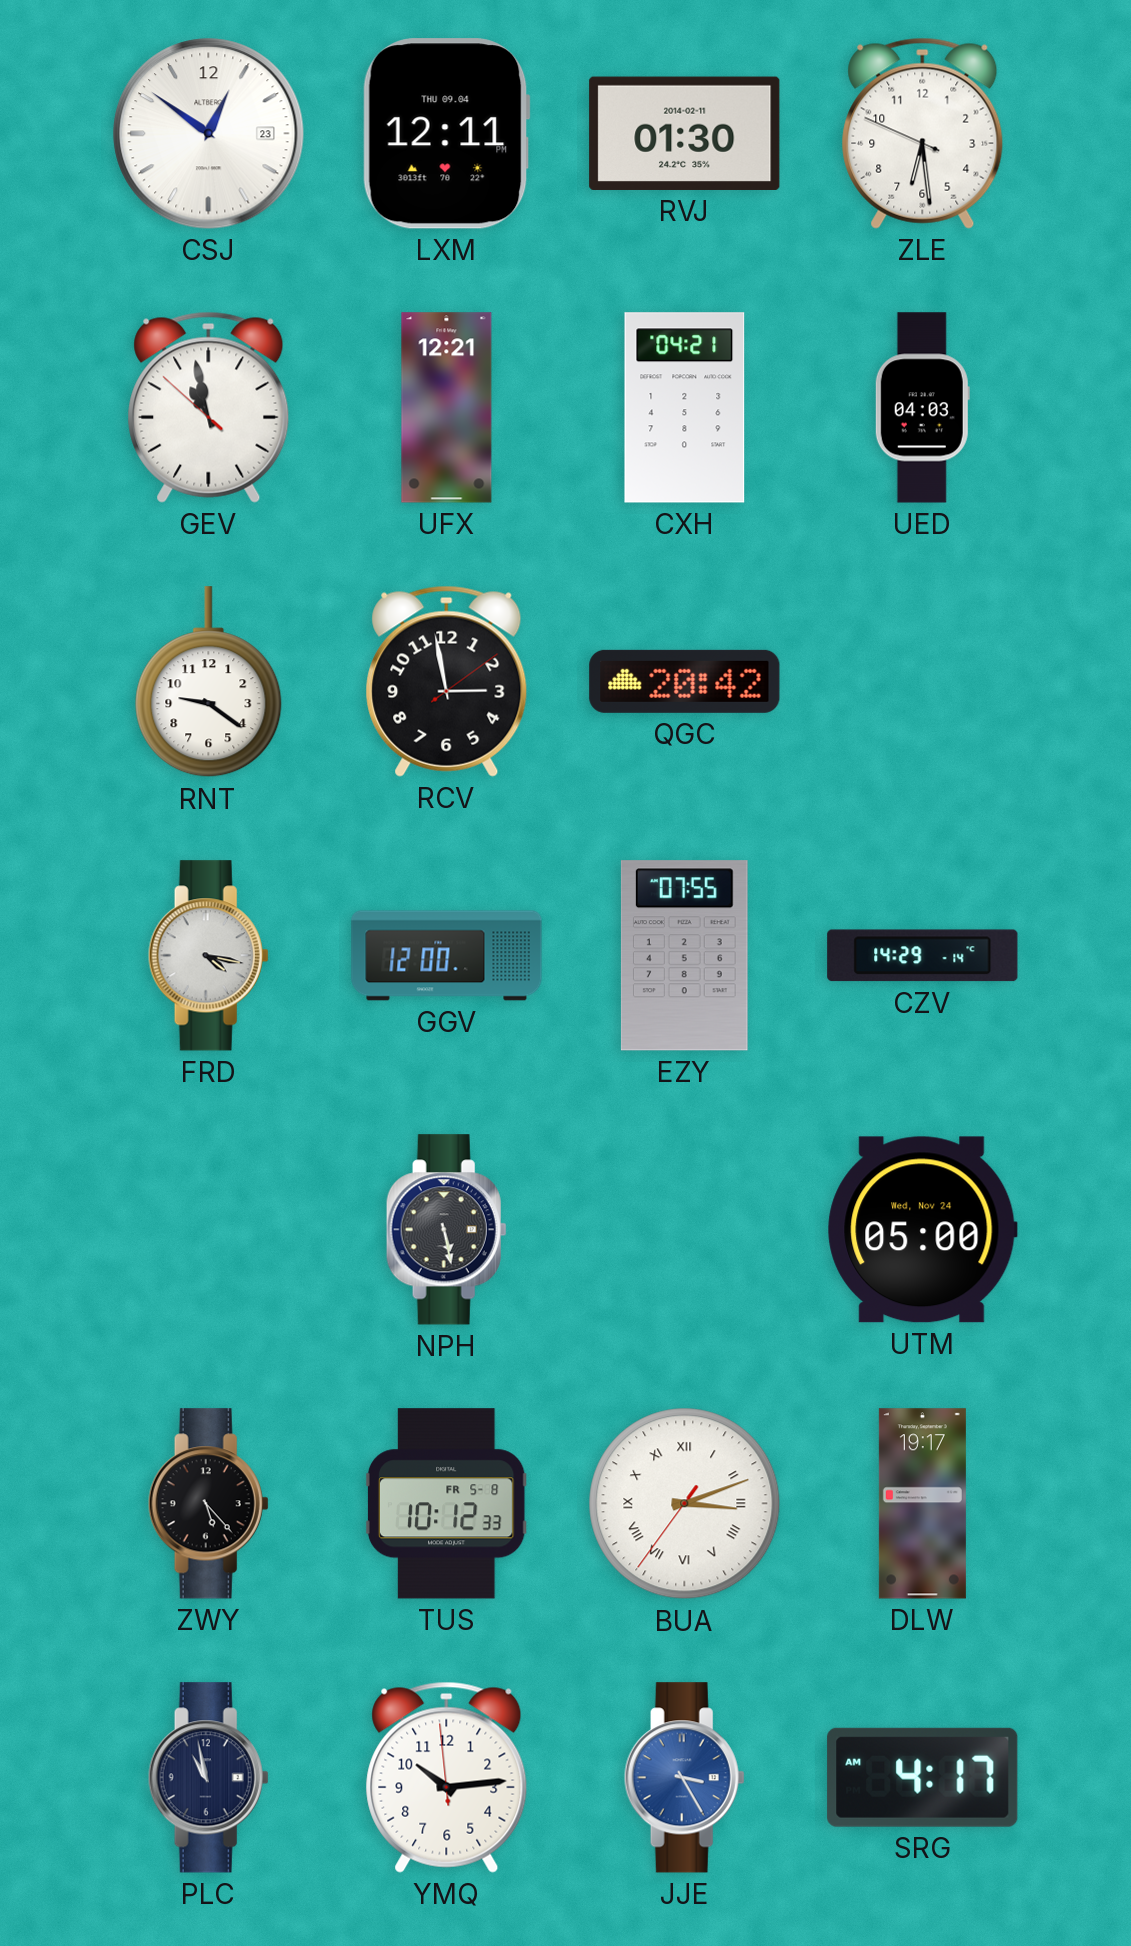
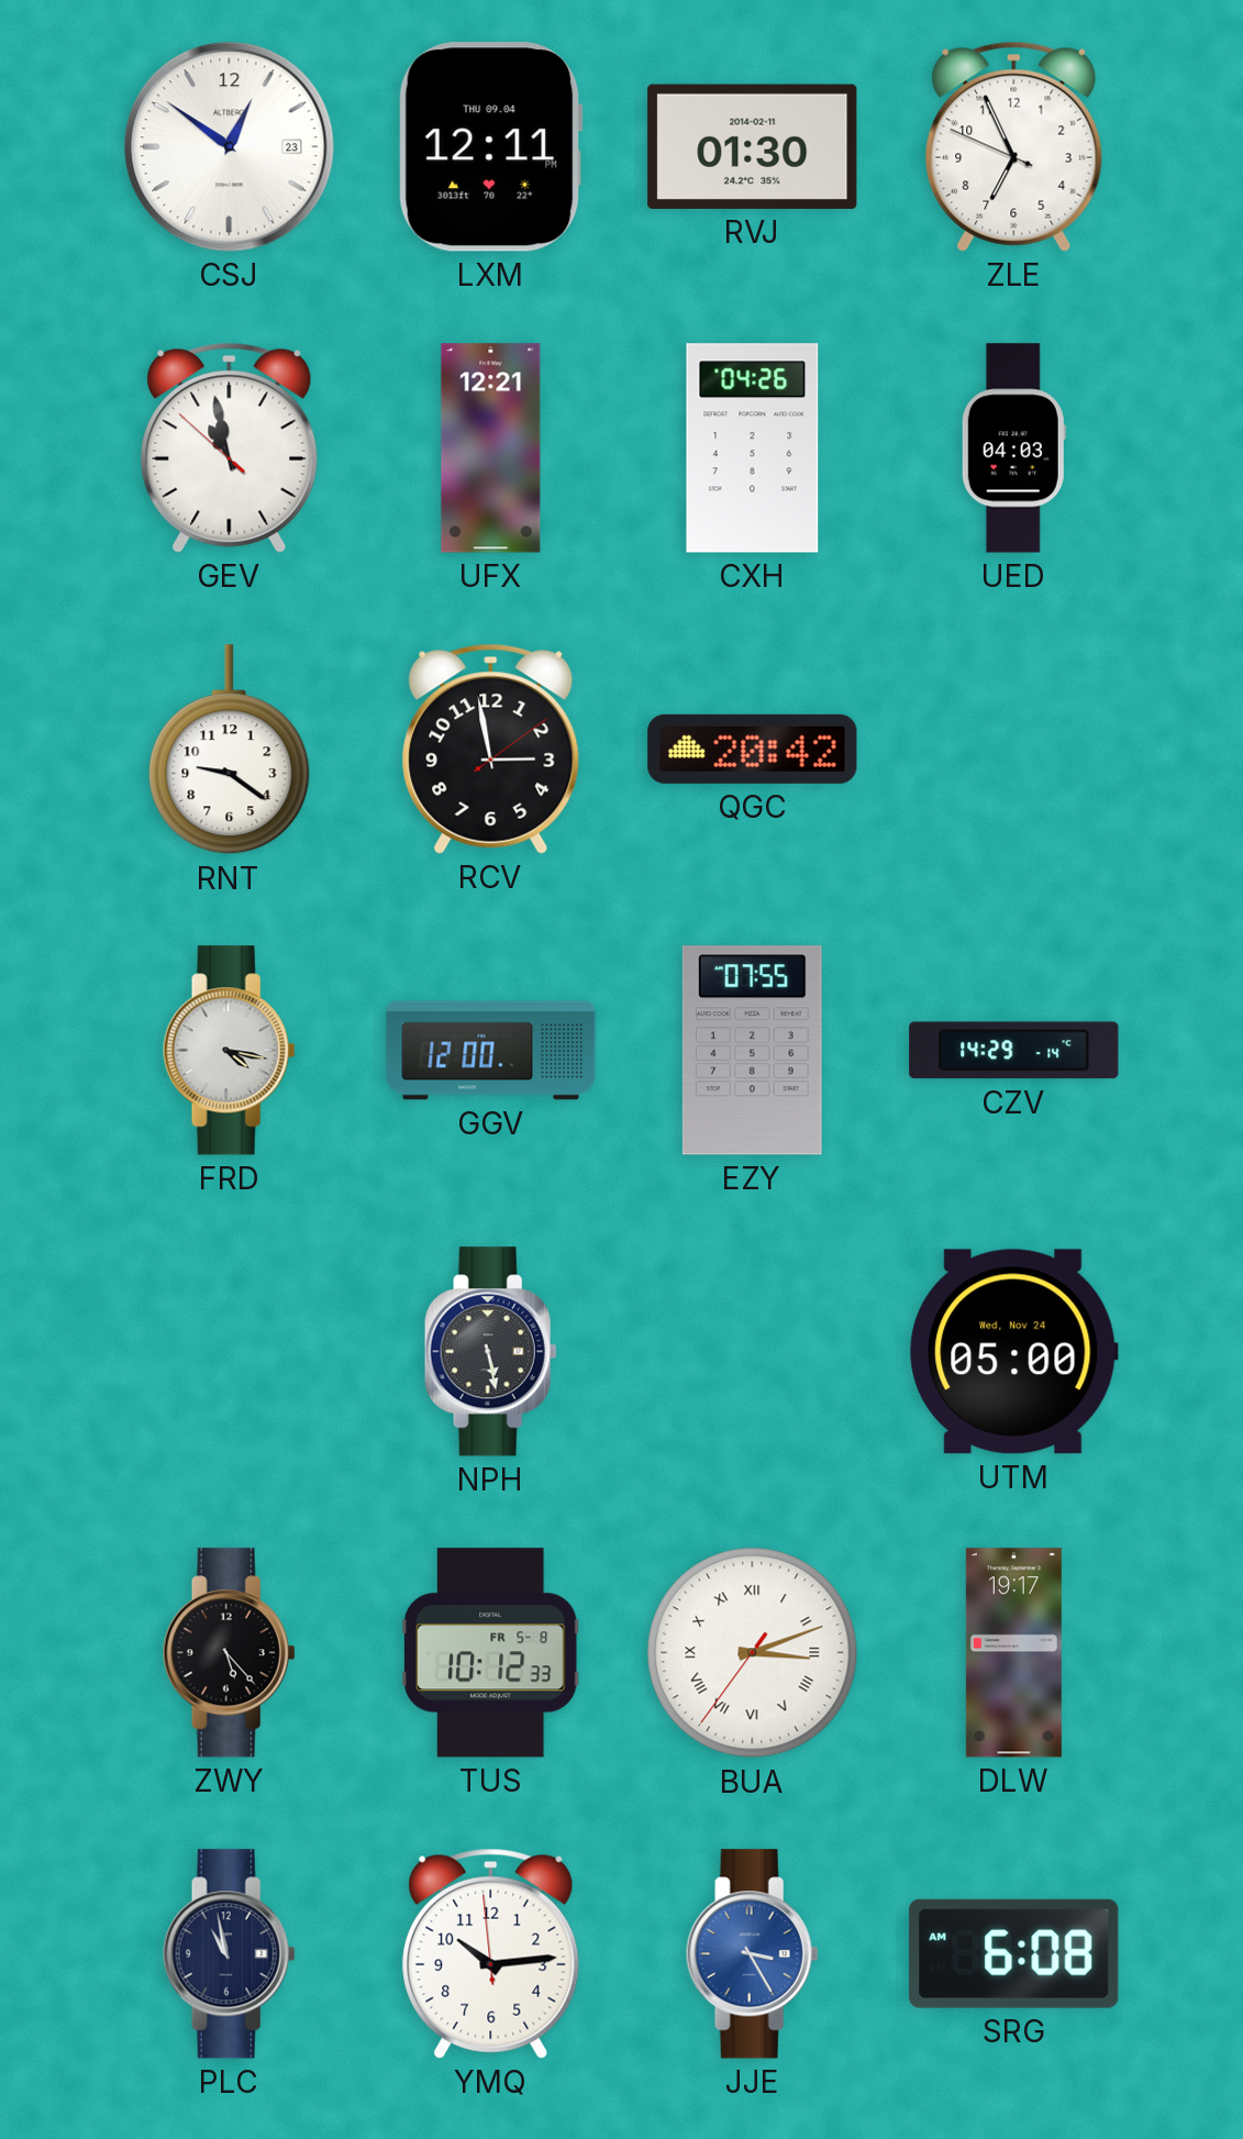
ZLE: 6:28 -> 6:55
CXH: 04:21 -> 04:26
SRG: 4:17 -> 6:08
